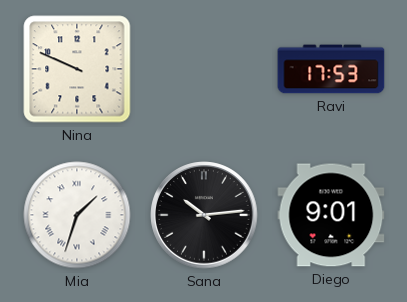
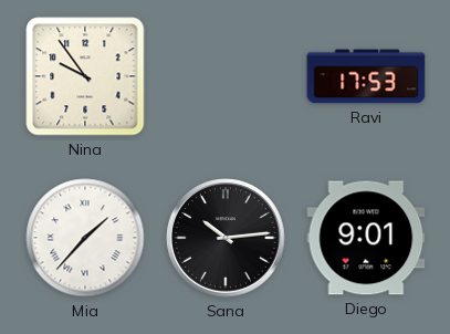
Nina: 9:49 -> 9:54
Mia: 1:33 -> 1:37
